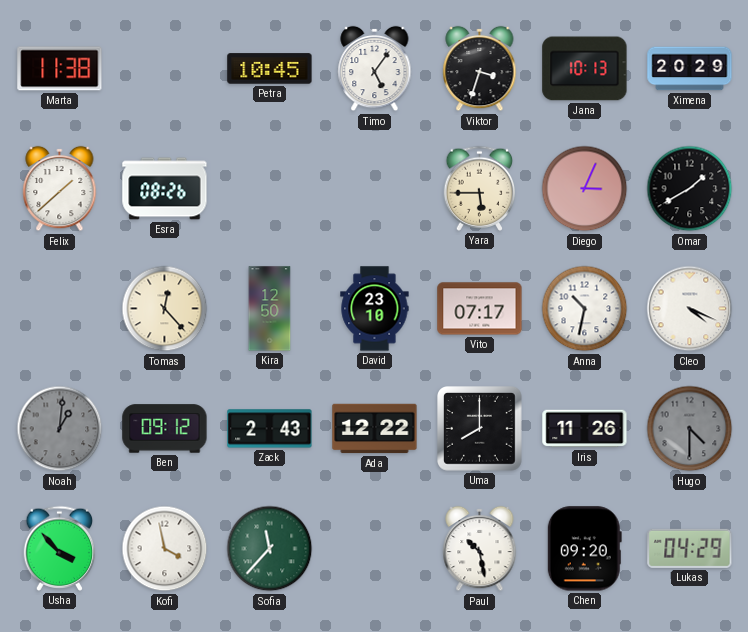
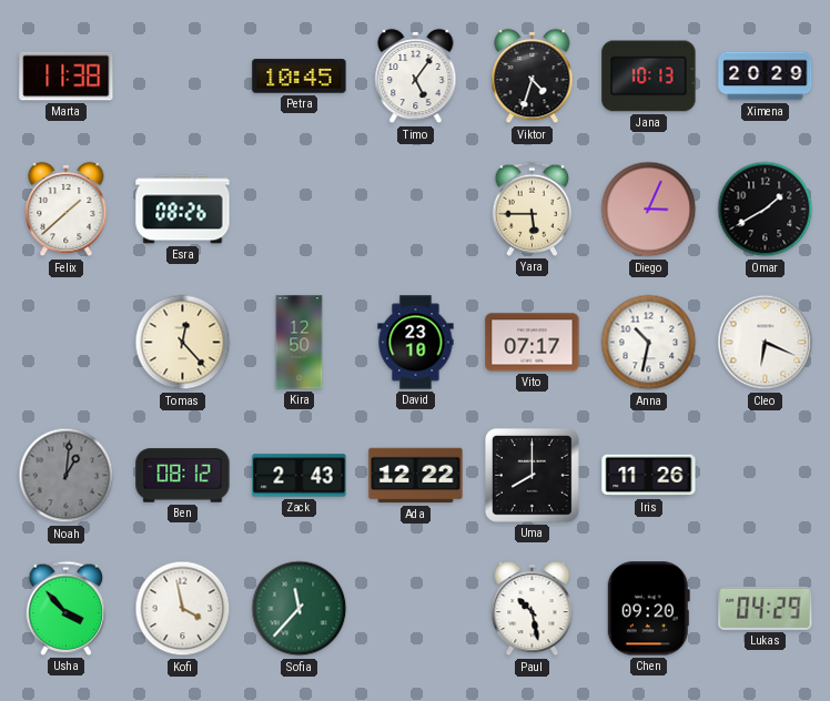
Viktor: 3:33 -> 4:33
Cleo: 4:19 -> 6:19
Ben: 09:12 -> 08:12
Hugo: 4:30 -> none
